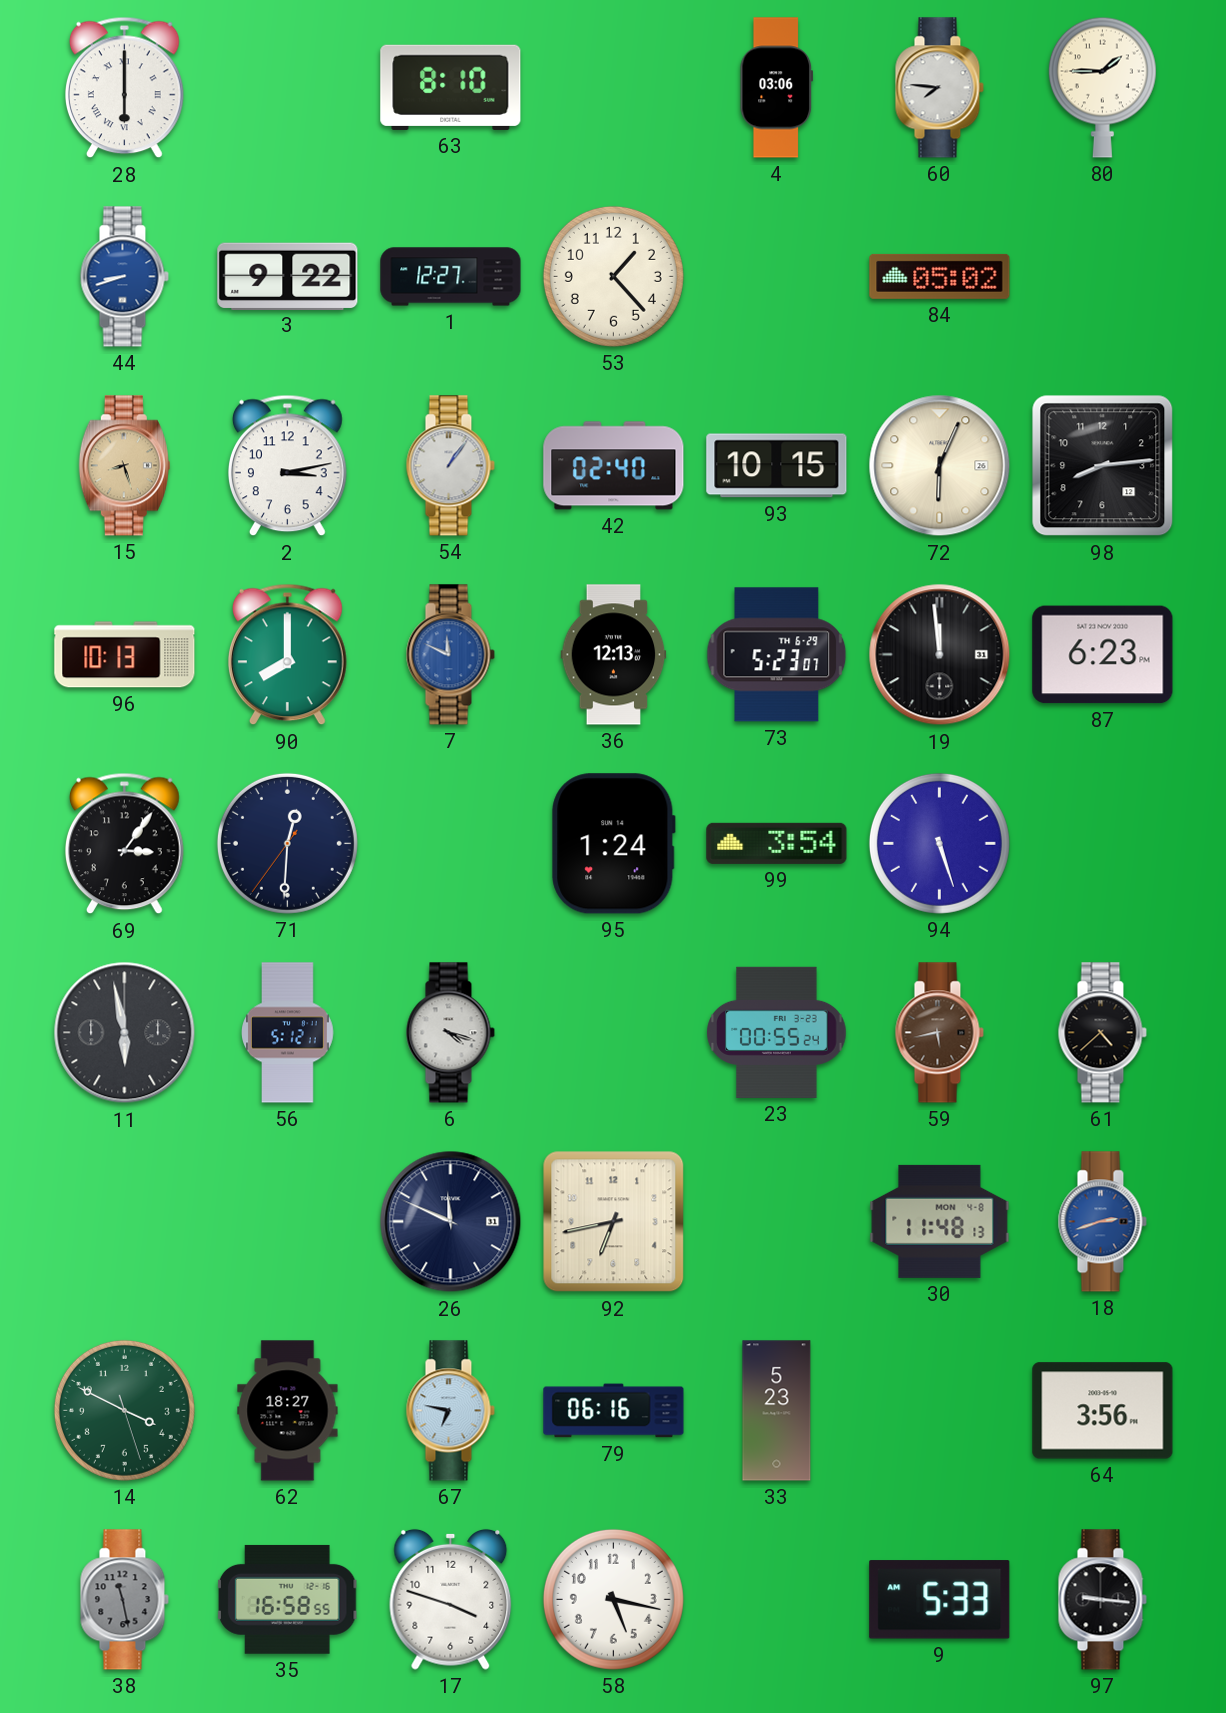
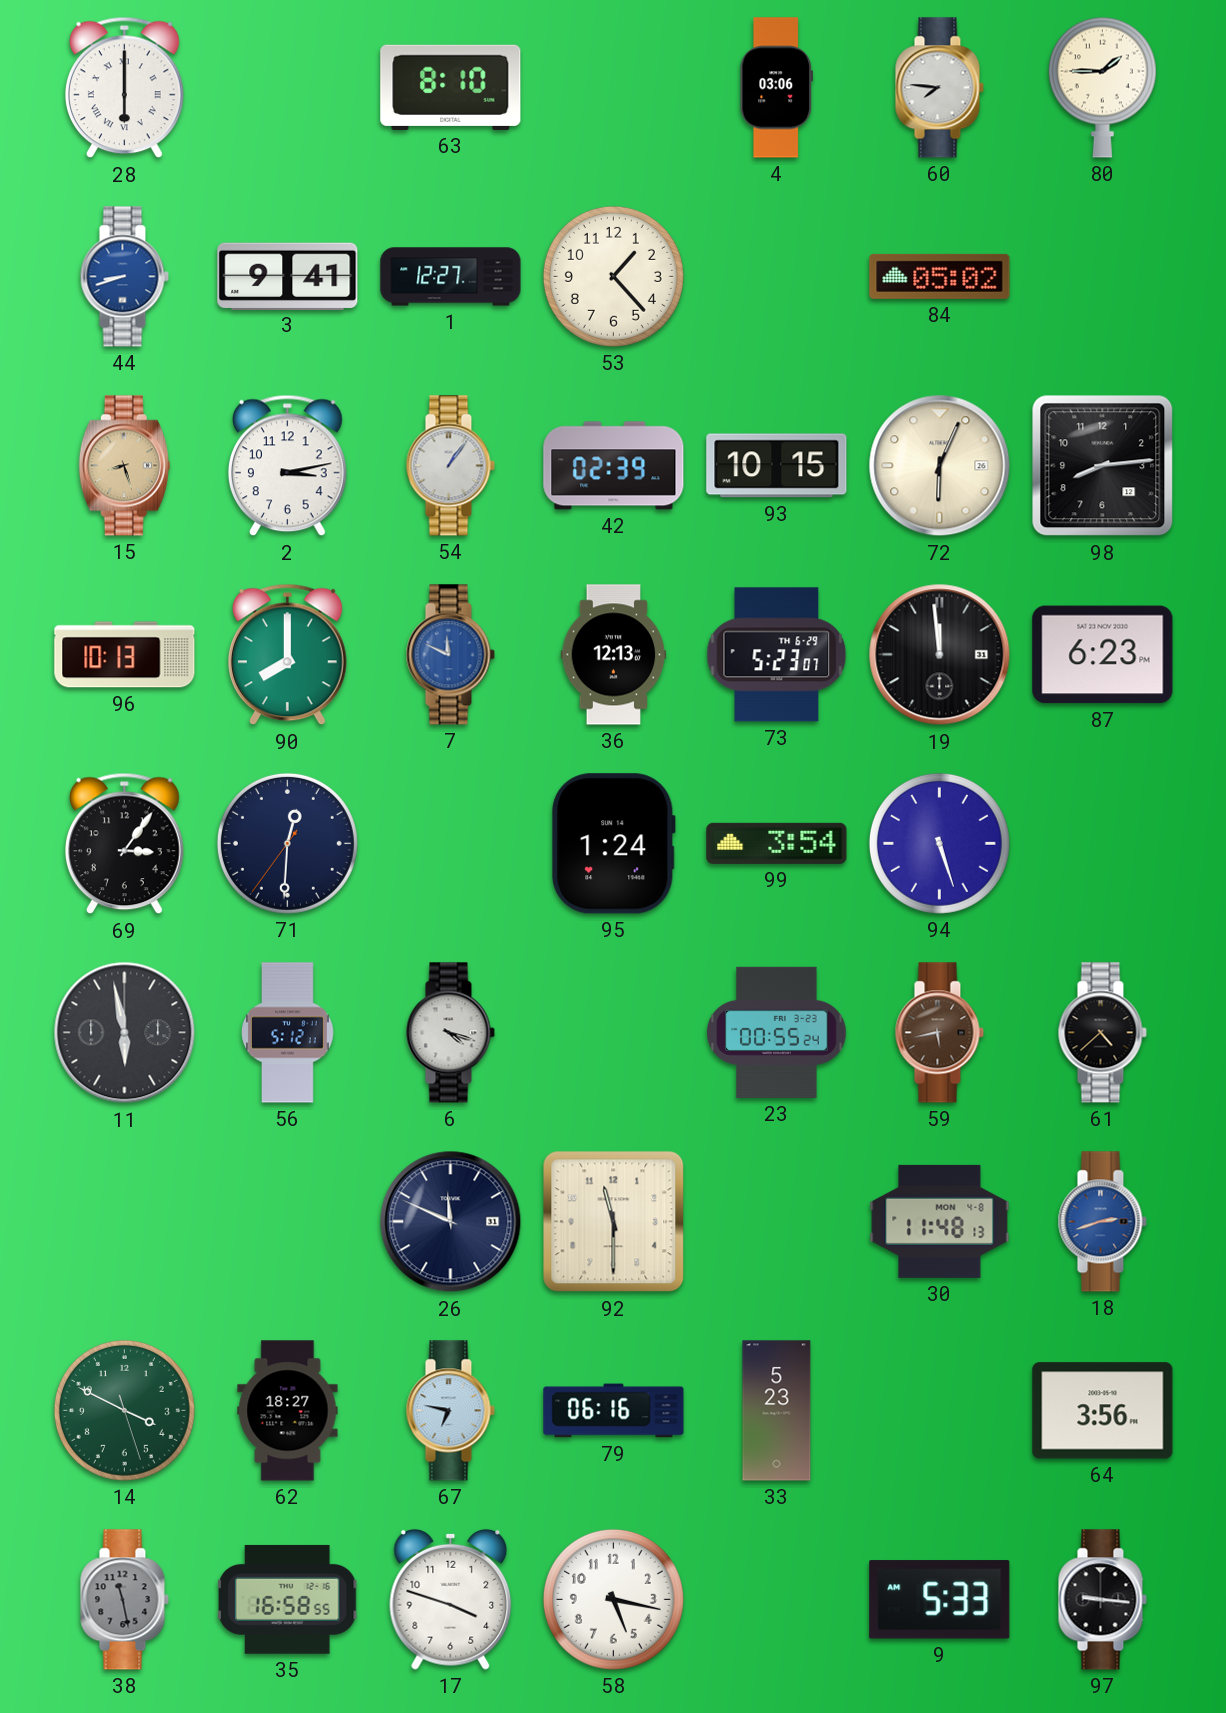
3: 9:22 -> 9:41
42: 02:40 -> 02:39
92: 6:43 -> 11:30
